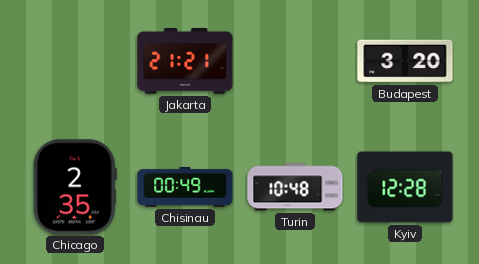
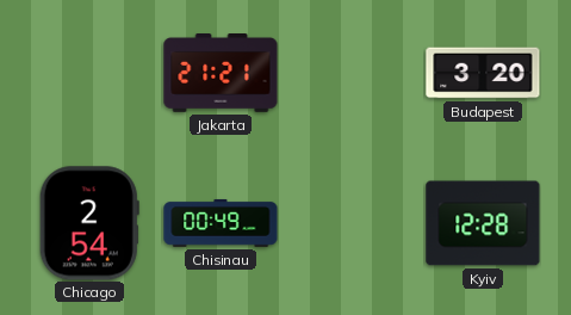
Chicago: 2:35 -> 2:54
Turin: 10:48 -> none
